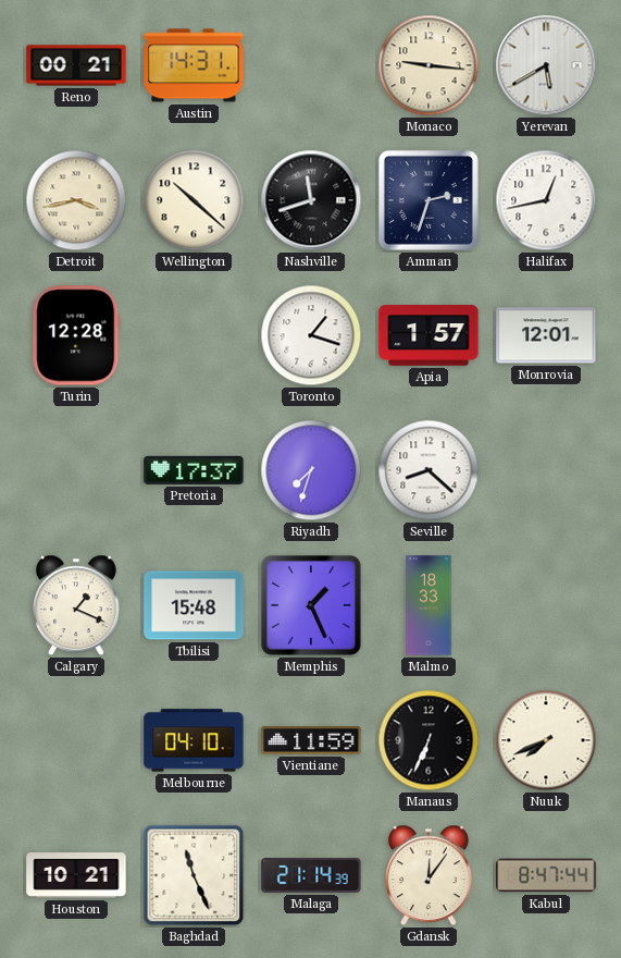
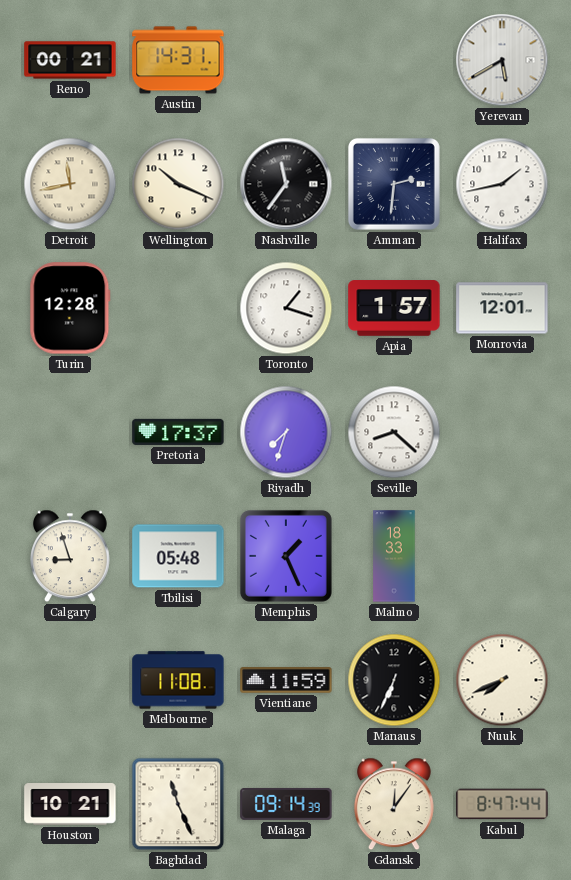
Monaco: 9:16 -> none
Detroit: 3:43 -> 11:43
Wellington: 10:22 -> 10:19
Nashville: 11:42 -> 11:36
Amman: 2:33 -> 2:31
Halifax: 12:43 -> 1:43
Calgary: 1:19 -> 8:57
Tbilisi: 15:48 -> 05:48
Melbourne: 04:10 -> 11:08
Malaga: 21:14 -> 09:14
